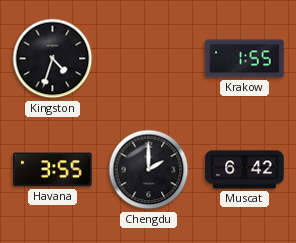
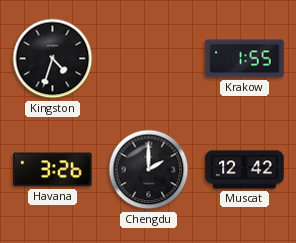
Havana: 3:55 -> 3:26
Muscat: 6:42 -> 12:42
